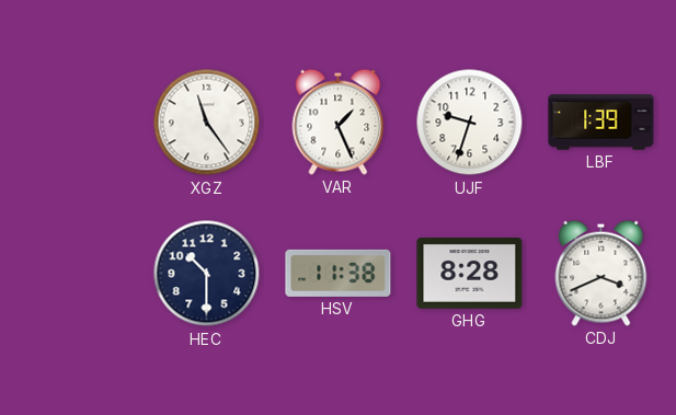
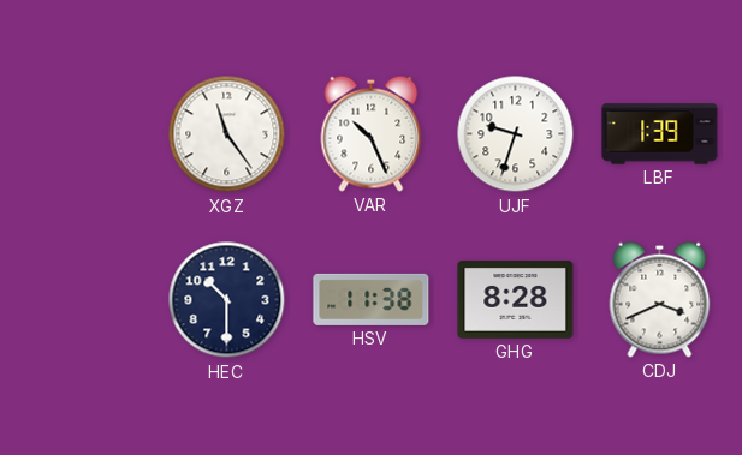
VAR: 1:26 -> 10:26
